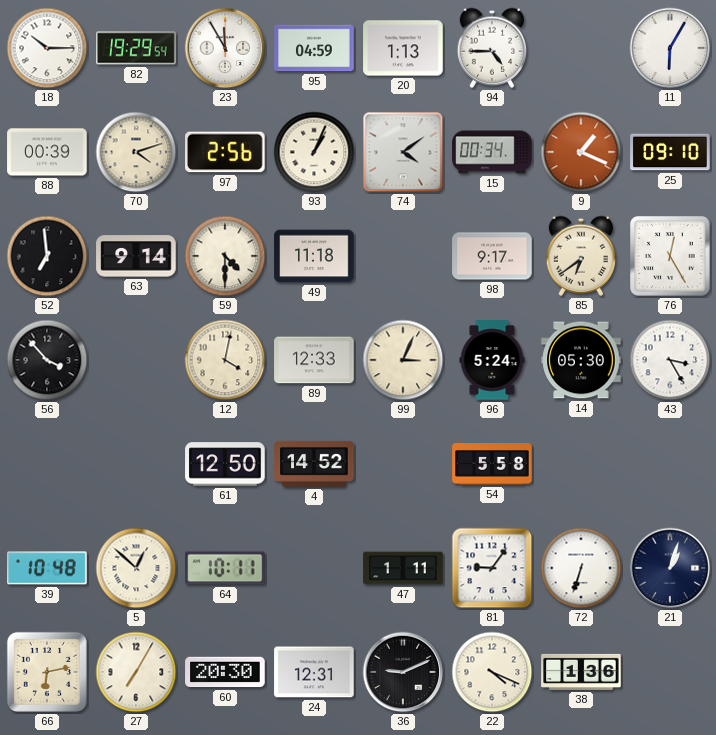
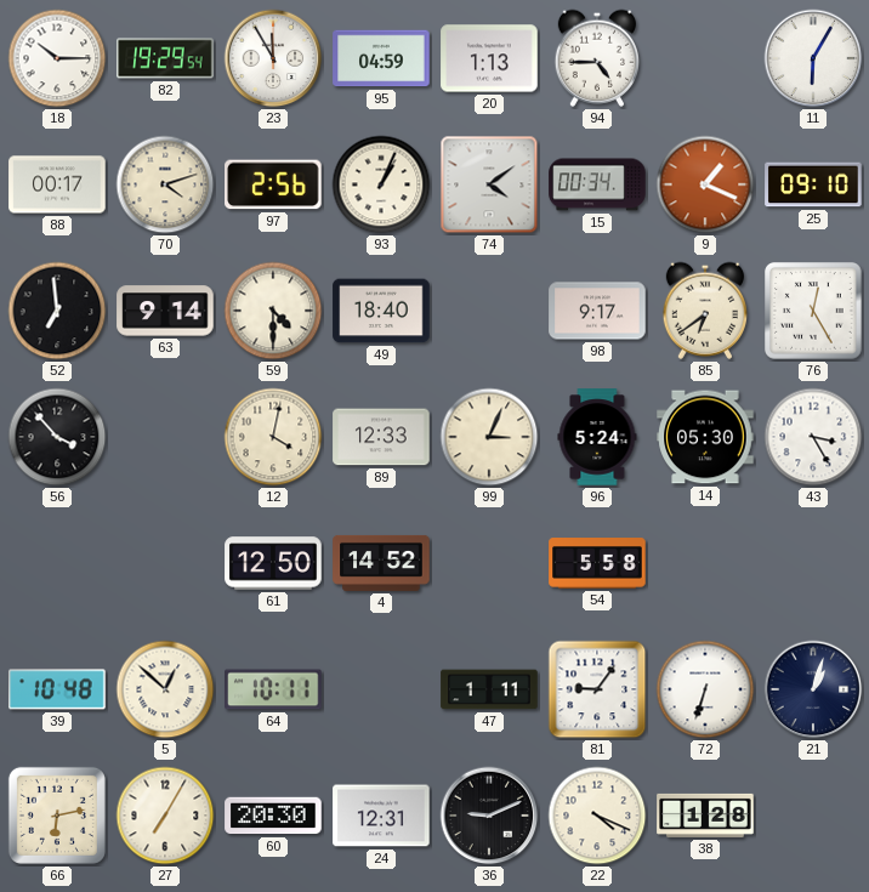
88: 00:39 -> 00:17
49: 11:18 -> 18:40
38: 1:36 -> 1:28
